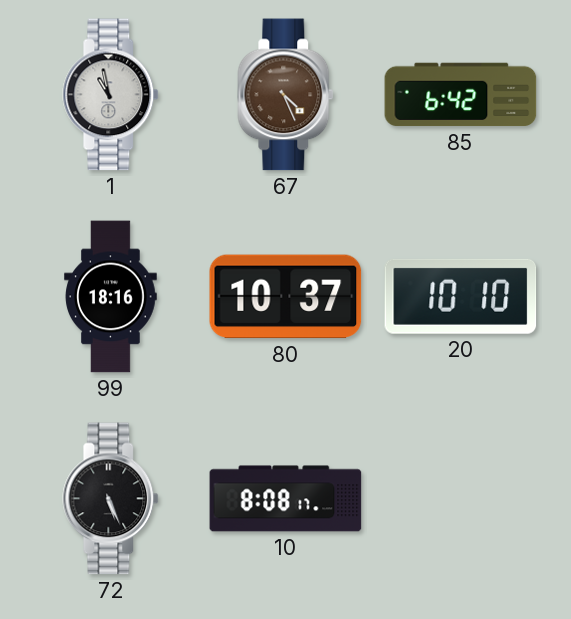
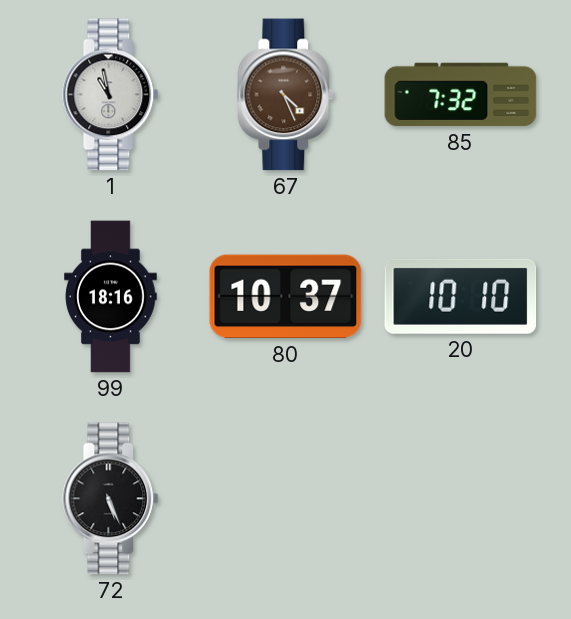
85: 6:42 -> 7:32
10: 8:08 -> none
